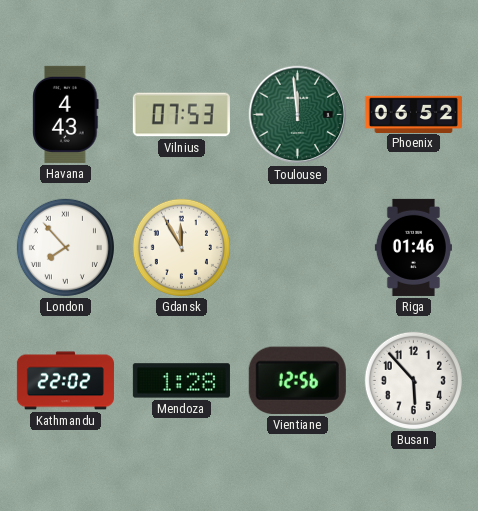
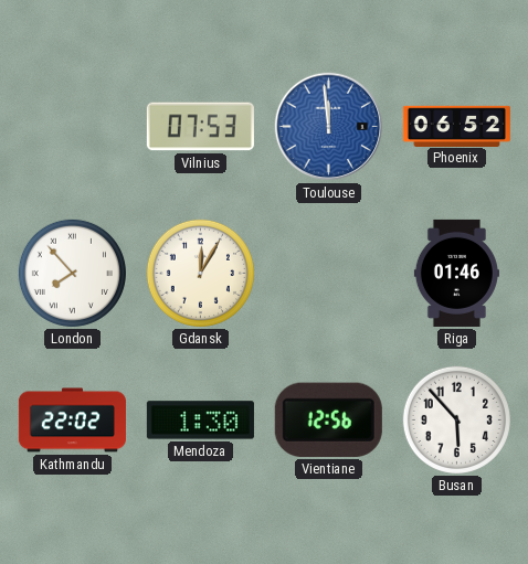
Havana: 4:43 -> none
Toulouse dial: green -> blue
Gdansk: 11:55 -> 12:05
Mendoza: 1:28 -> 1:30
